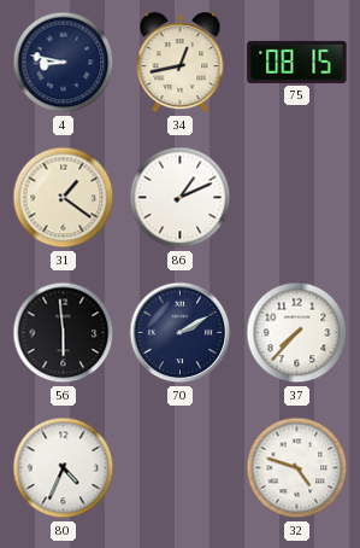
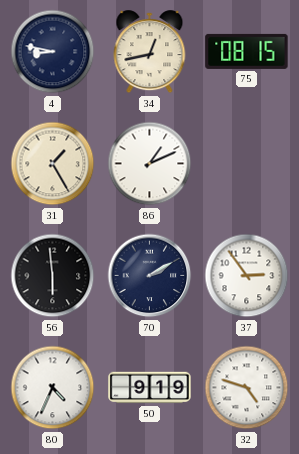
31: 1:21 -> 1:25
37: 7:37 -> 2:54
50: none -> 9:19
